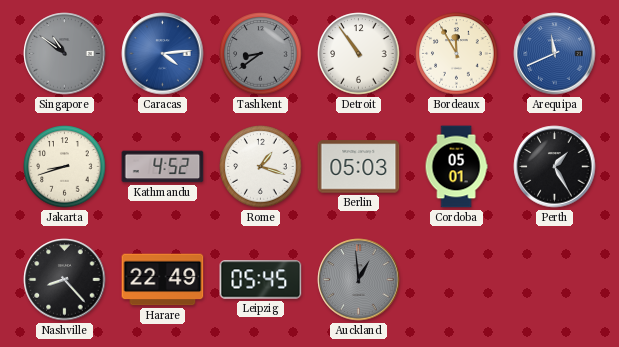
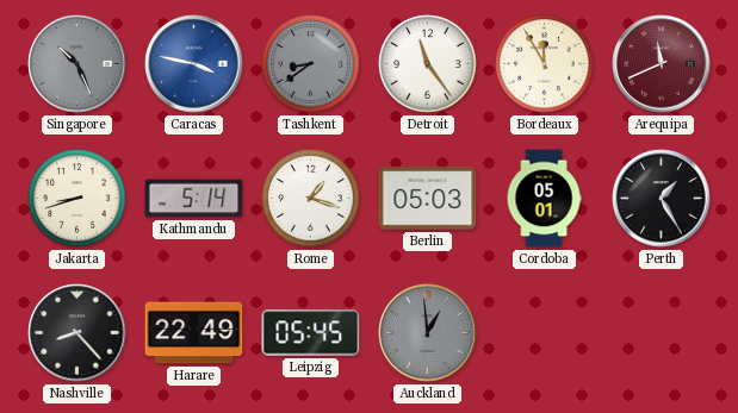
Singapore: 10:51 -> 10:26
Caracas: 4:14 -> 3:47
Detroit: 10:54 -> 11:24
Arequipa dial: blue -> burgundy
Kathmandu: 4:52 -> 5:14
